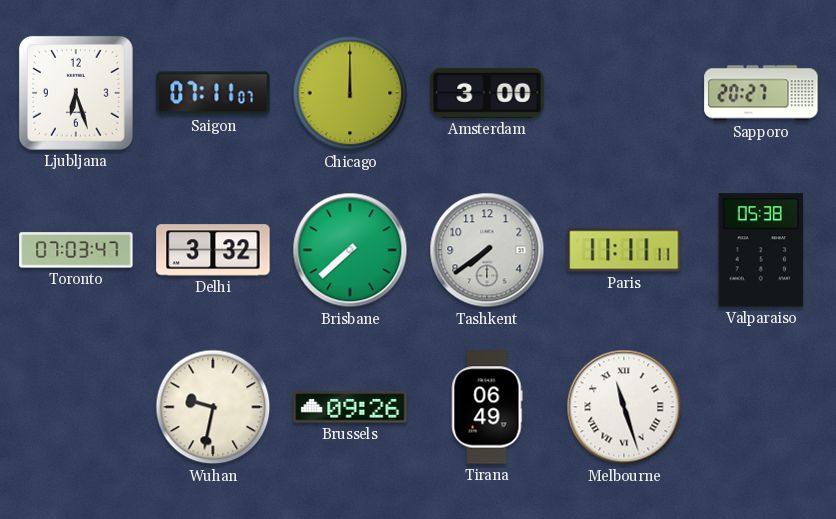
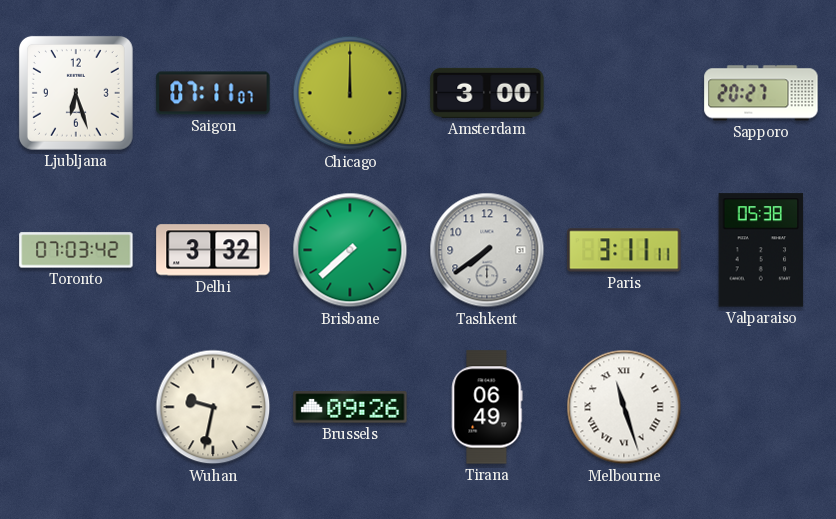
Toronto: 07:03:47 -> 07:03:42
Paris: 11:11 -> 3:11
